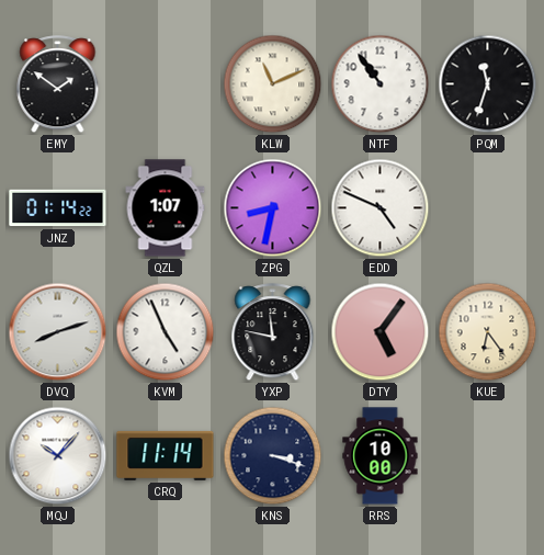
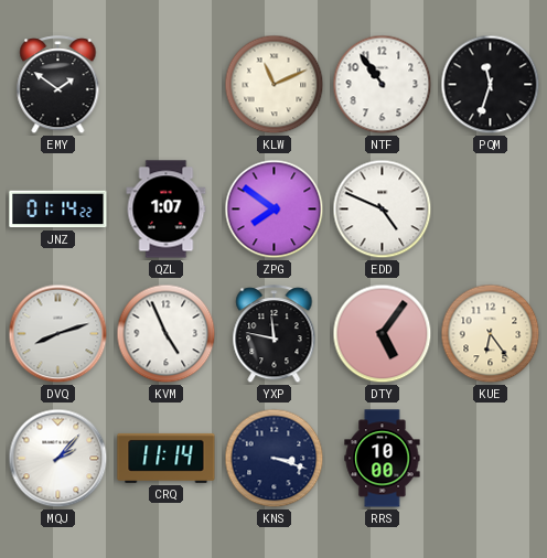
ZPG: 8:32 -> 7:51
MQJ: 10:07 -> 2:07
